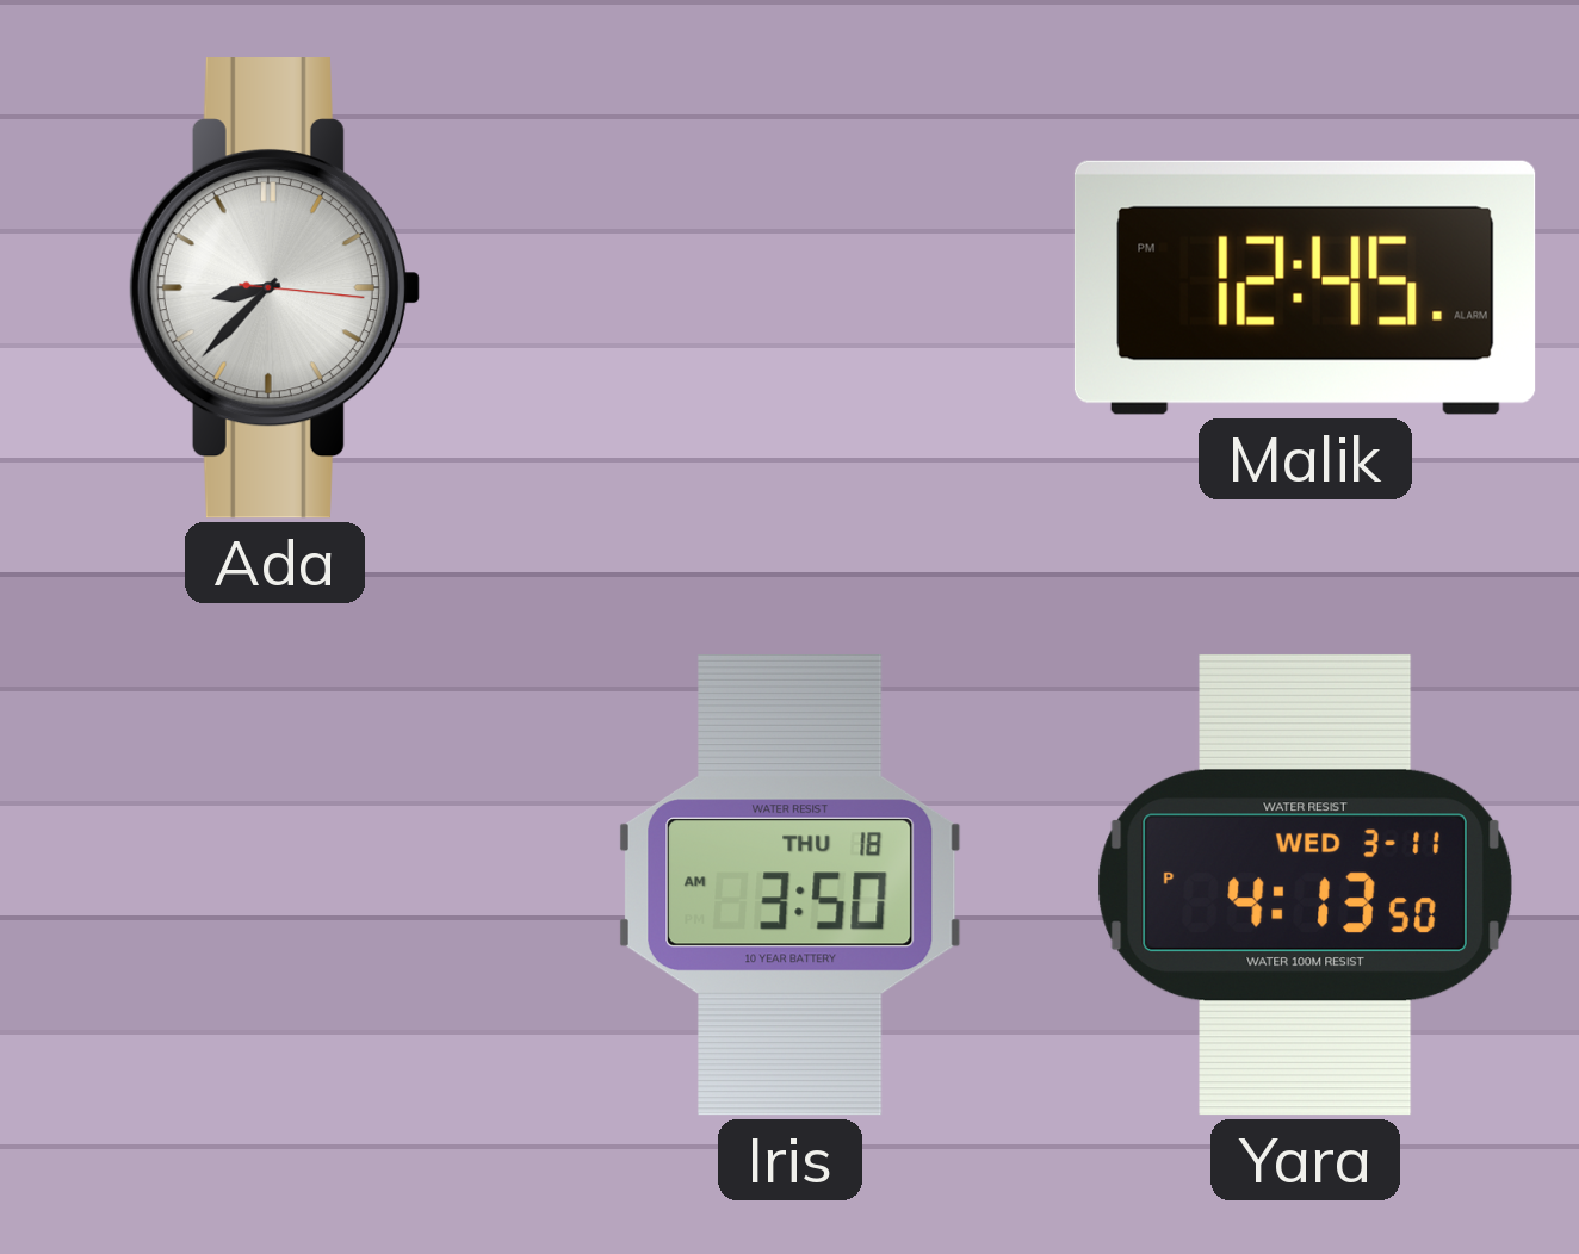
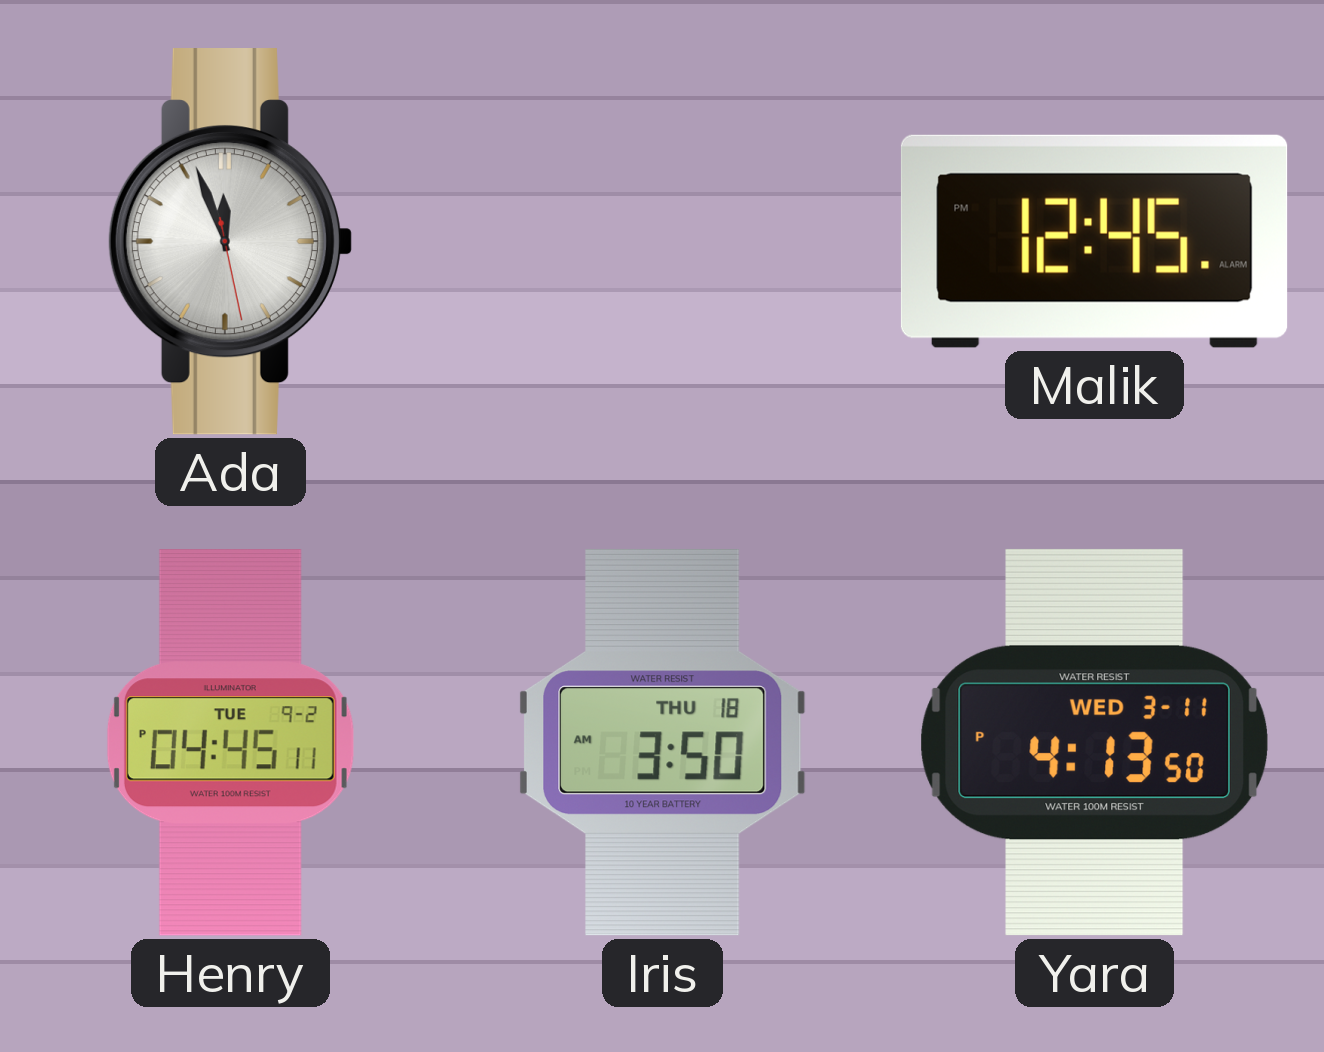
Ada: 8:37 -> 11:56
Henry: none -> 04:45
